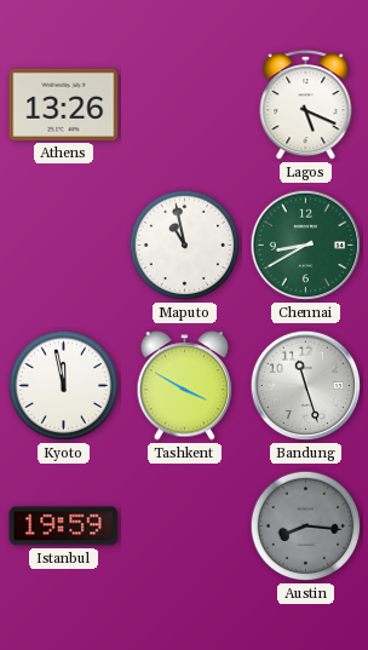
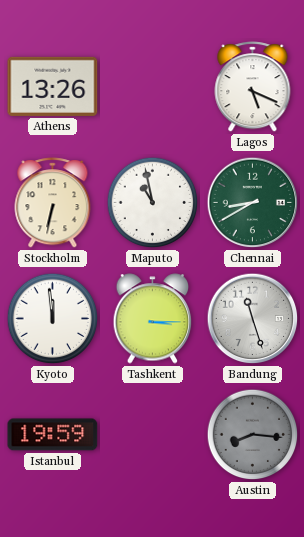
Stockholm: none -> 6:32
Kyoto: 11:58 -> 11:59
Tashkent: 3:50 -> 3:15
